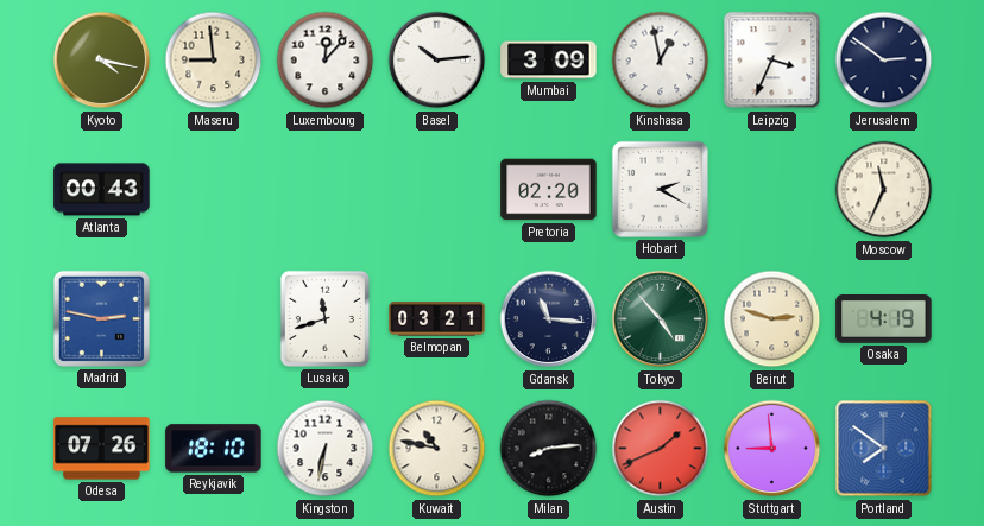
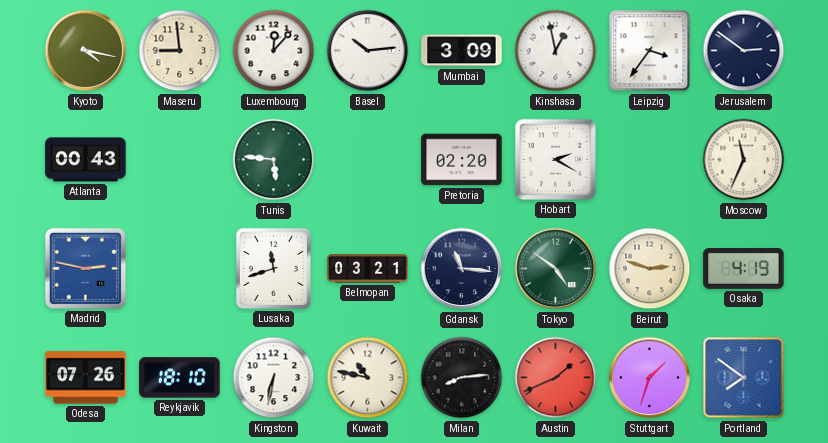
Leipzig: 3:34 -> 3:36
Tunis: none -> 5:46
Tokyo: 4:53 -> 4:51
Stuttgart: 8:59 -> 1:33
